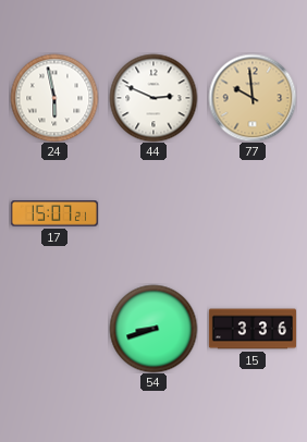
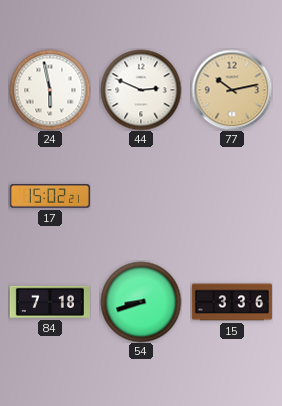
77: 9:59 -> 10:13
17: 15:07 -> 15:02
84: none -> 7:18
